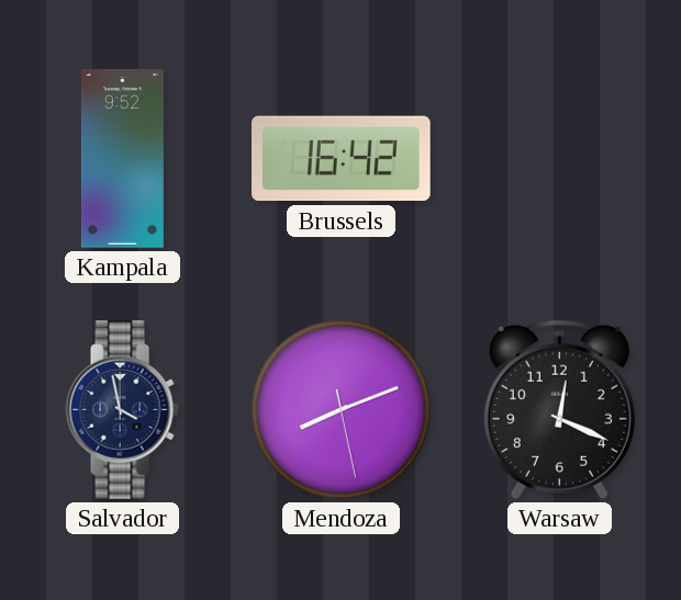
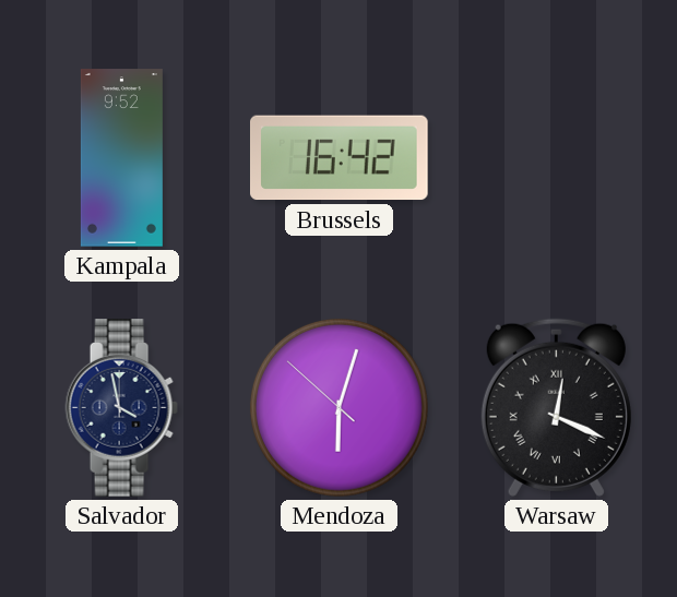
Mendoza: 8:11 -> 6:02
Warsaw numerals: Arabic -> Roman
